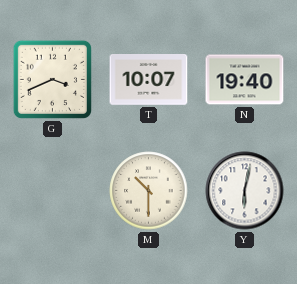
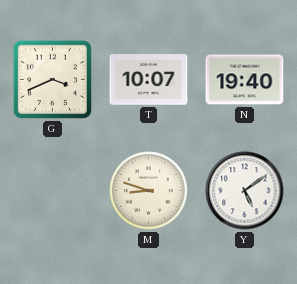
M: 10:30 -> 8:48
Y: 6:02 -> 5:09
